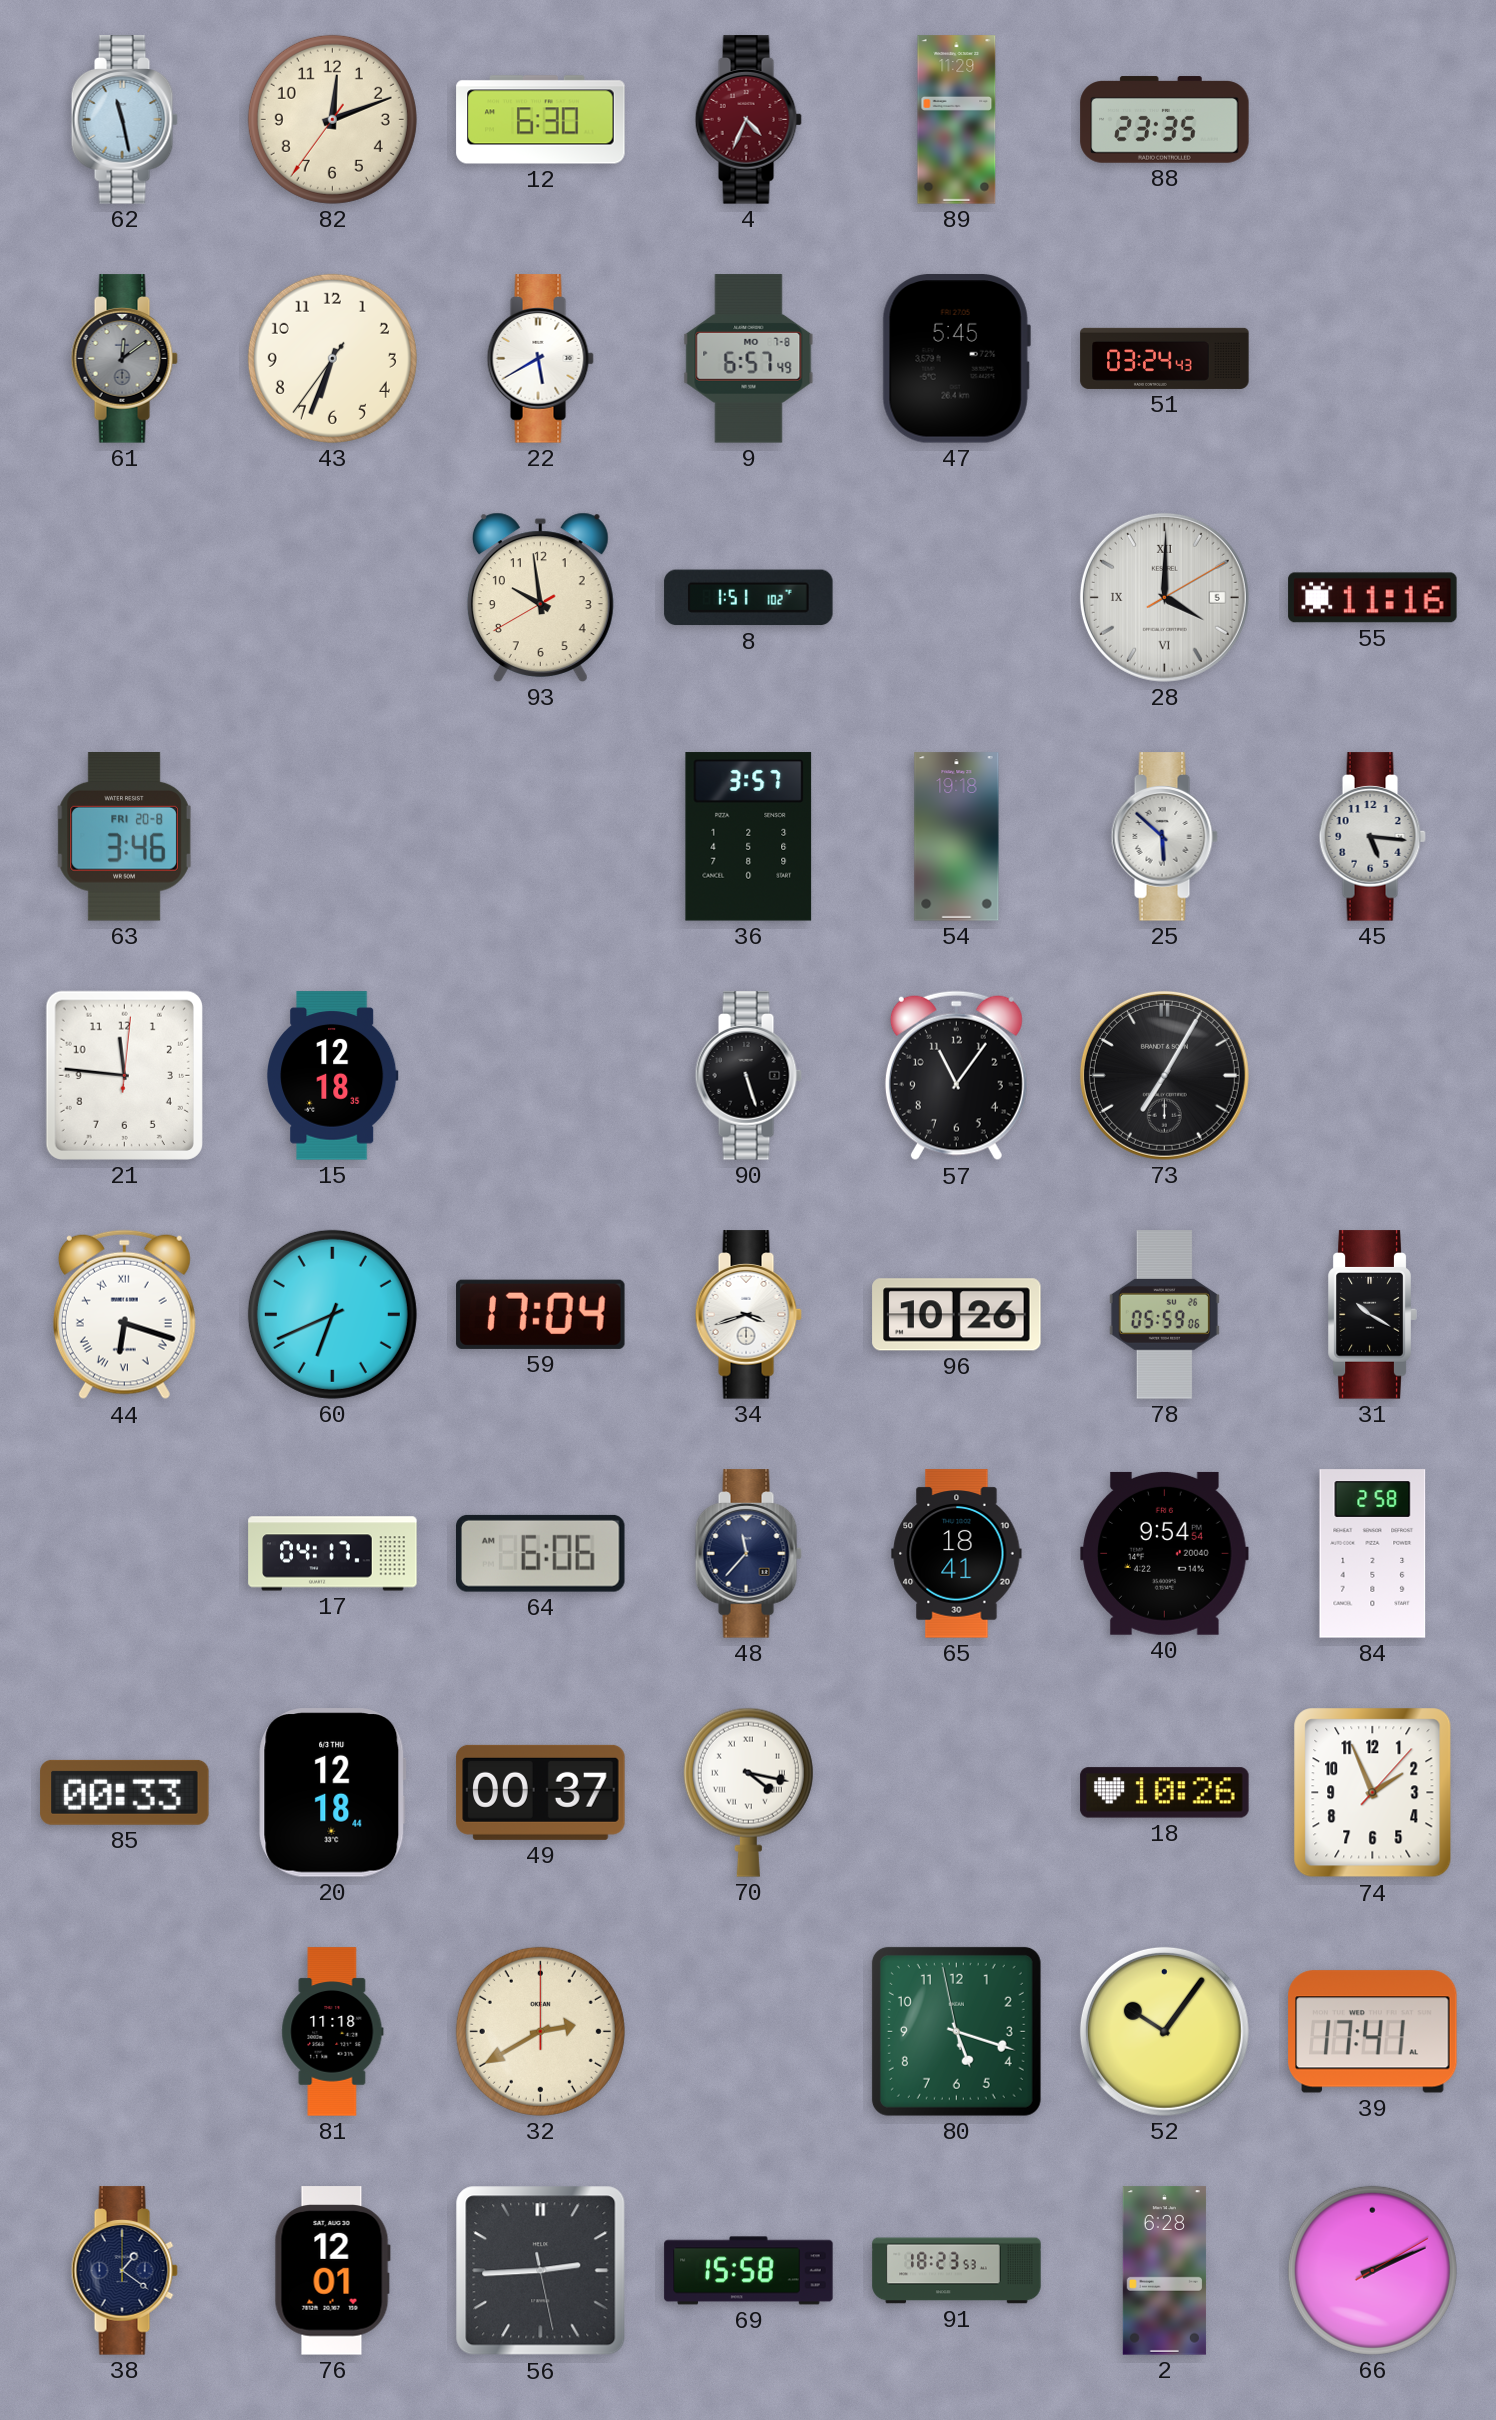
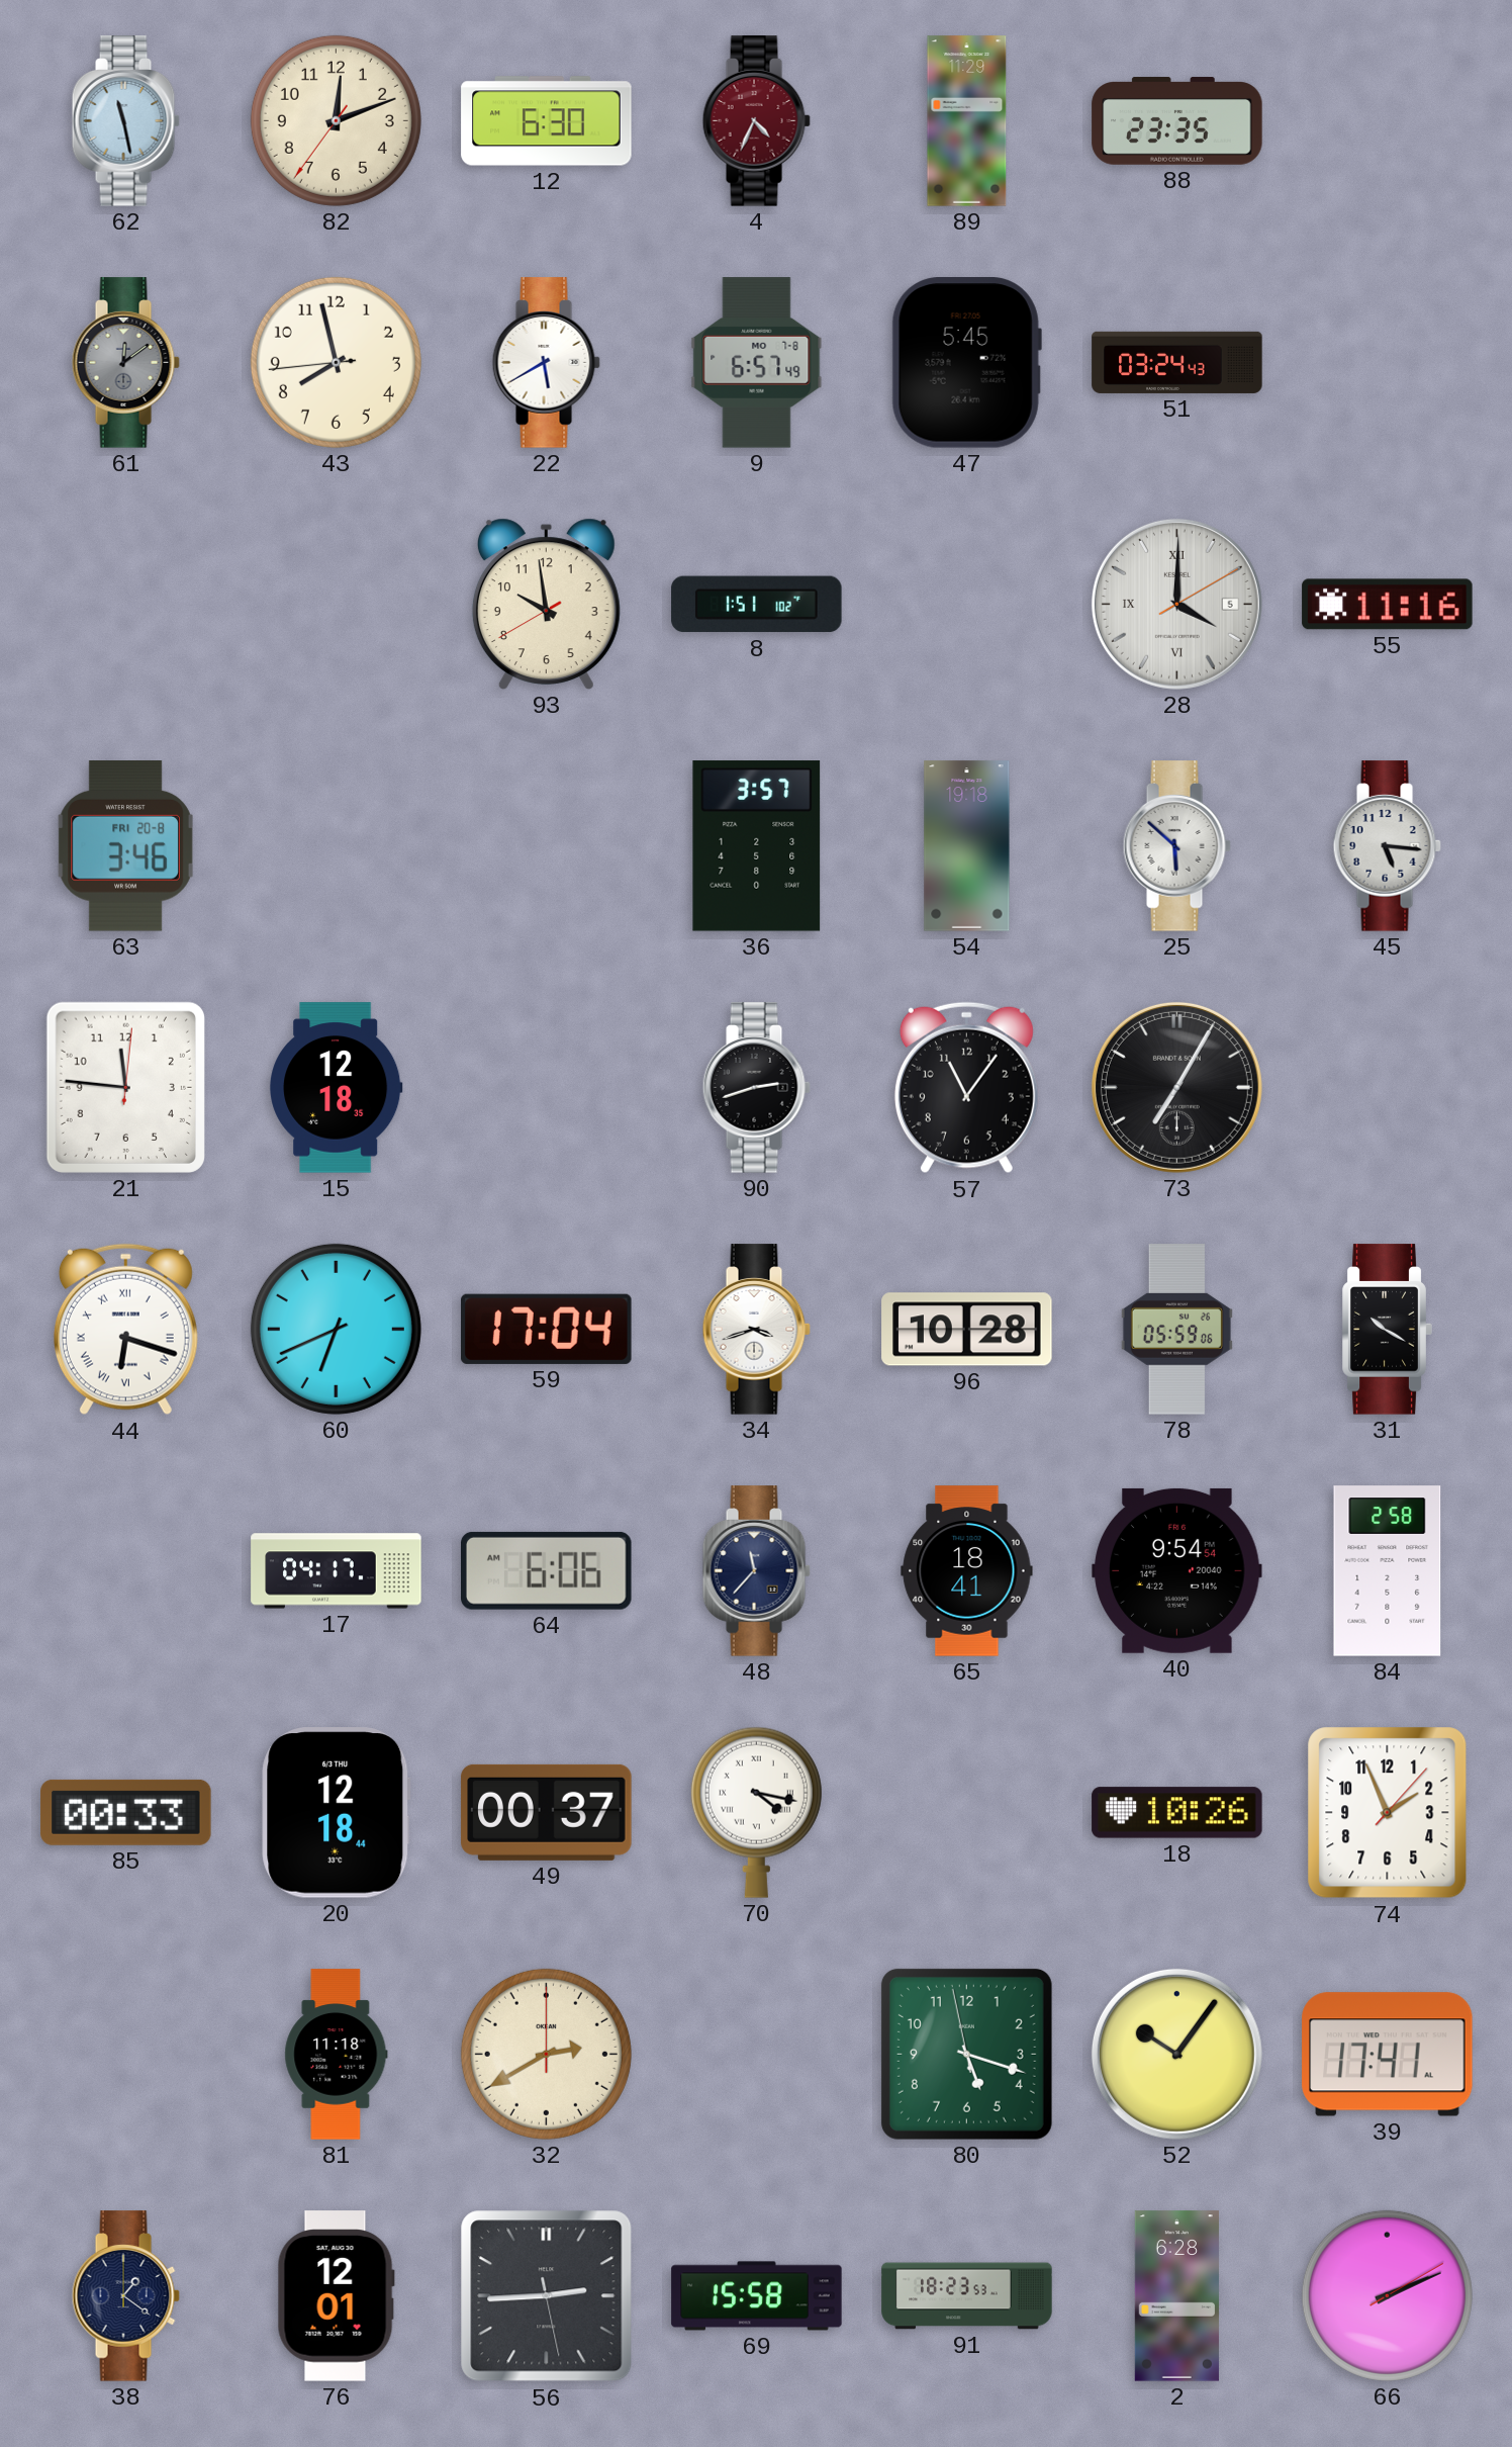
43: 6:33 -> 7:57
90: 5:27 -> 2:42
96: 10:26 -> 10:28
